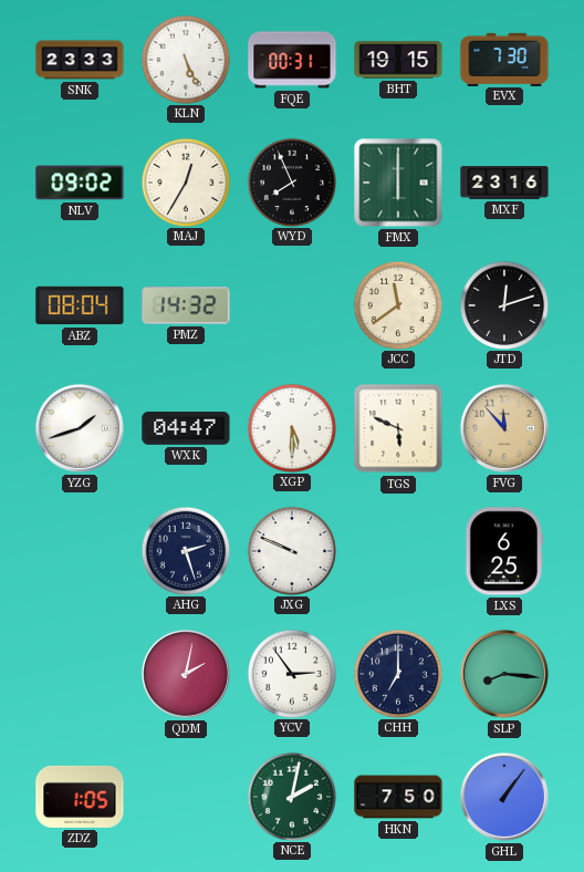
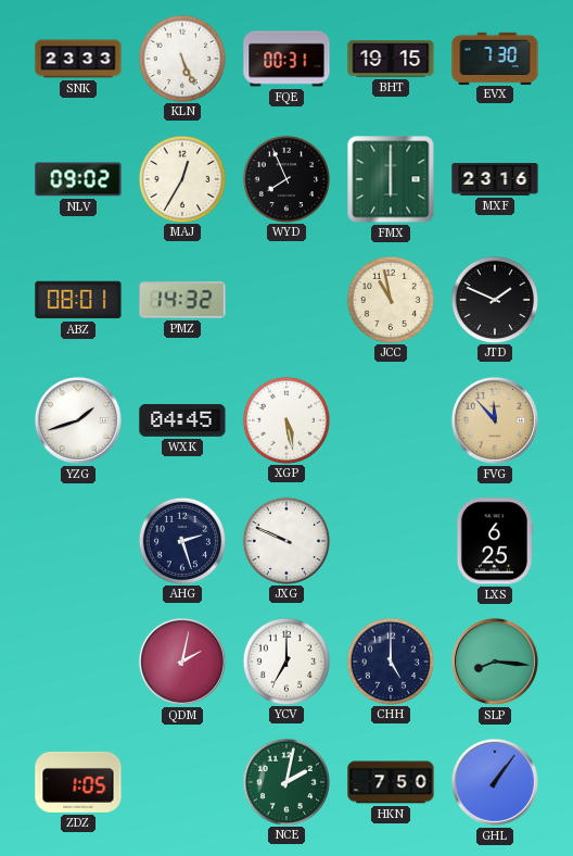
ABZ: 08:04 -> 08:01
JCC: 11:39 -> 10:58
JTD: 12:12 -> 1:49
WXK: 04:47 -> 04:45
XGP: 5:30 -> 5:28
TGS: 5:49 -> none
YCV: 2:54 -> 7:00
CHH: 7:00 -> 5:00
